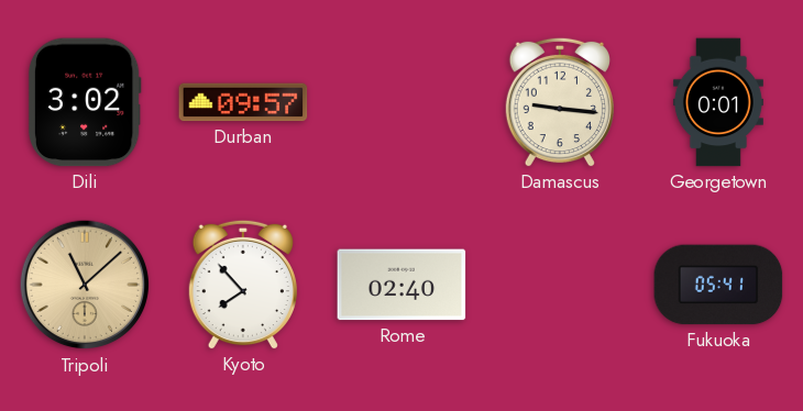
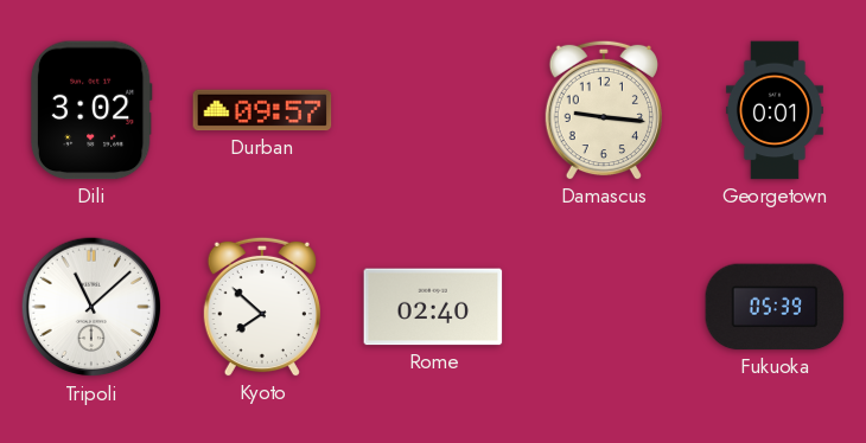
Tripoli dial: champagne -> white
Kyoto: 7:53 -> 7:52
Fukuoka: 05:41 -> 05:39
